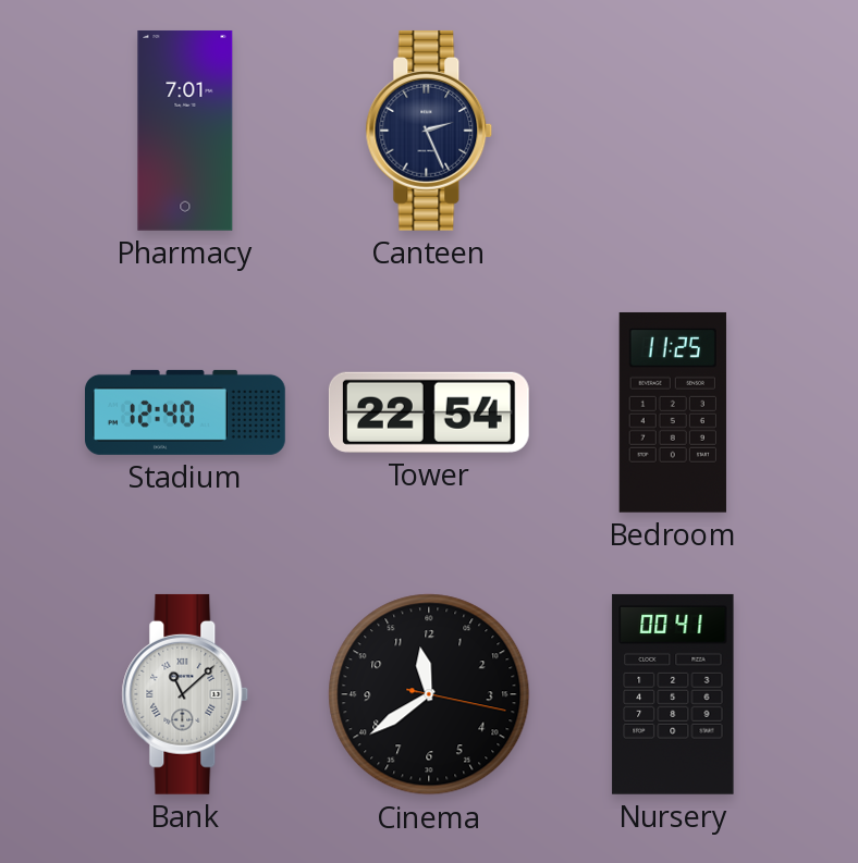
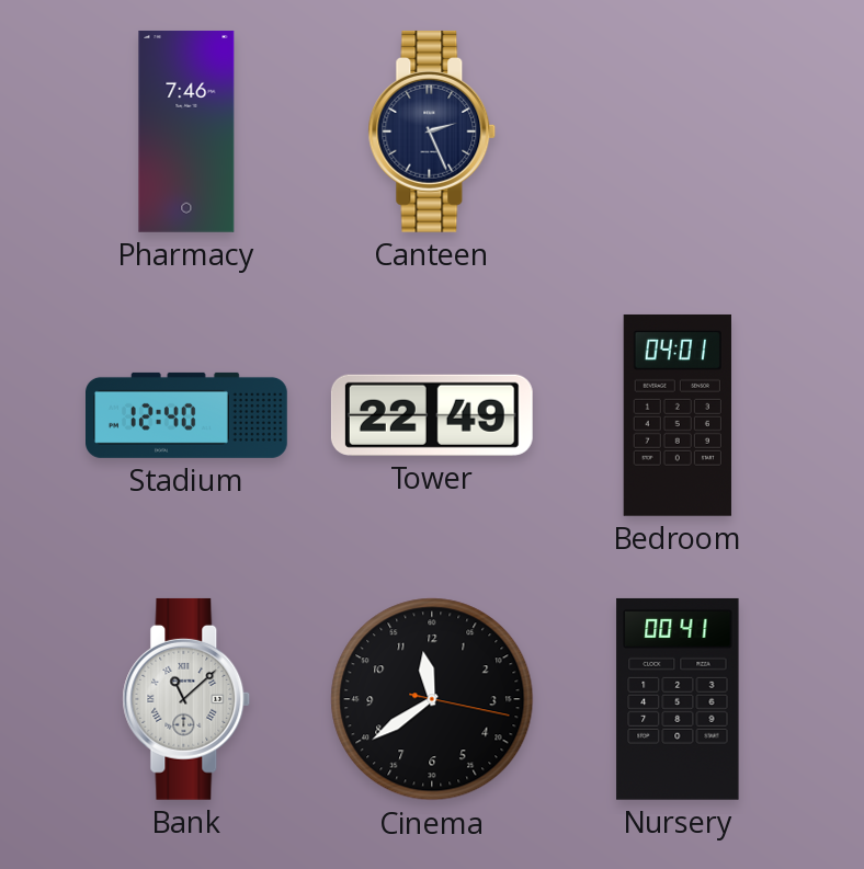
Pharmacy: 7:01 -> 7:46
Tower: 22:54 -> 22:49
Bedroom: 11:25 -> 04:01
